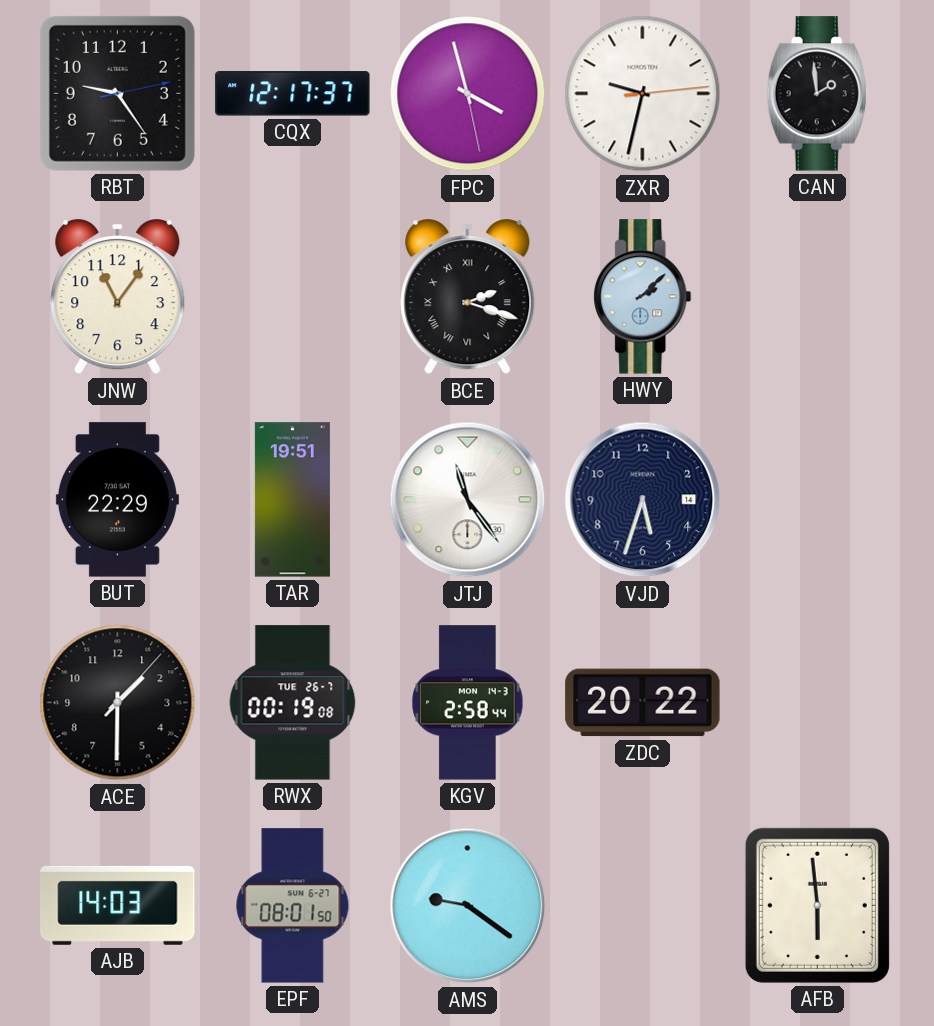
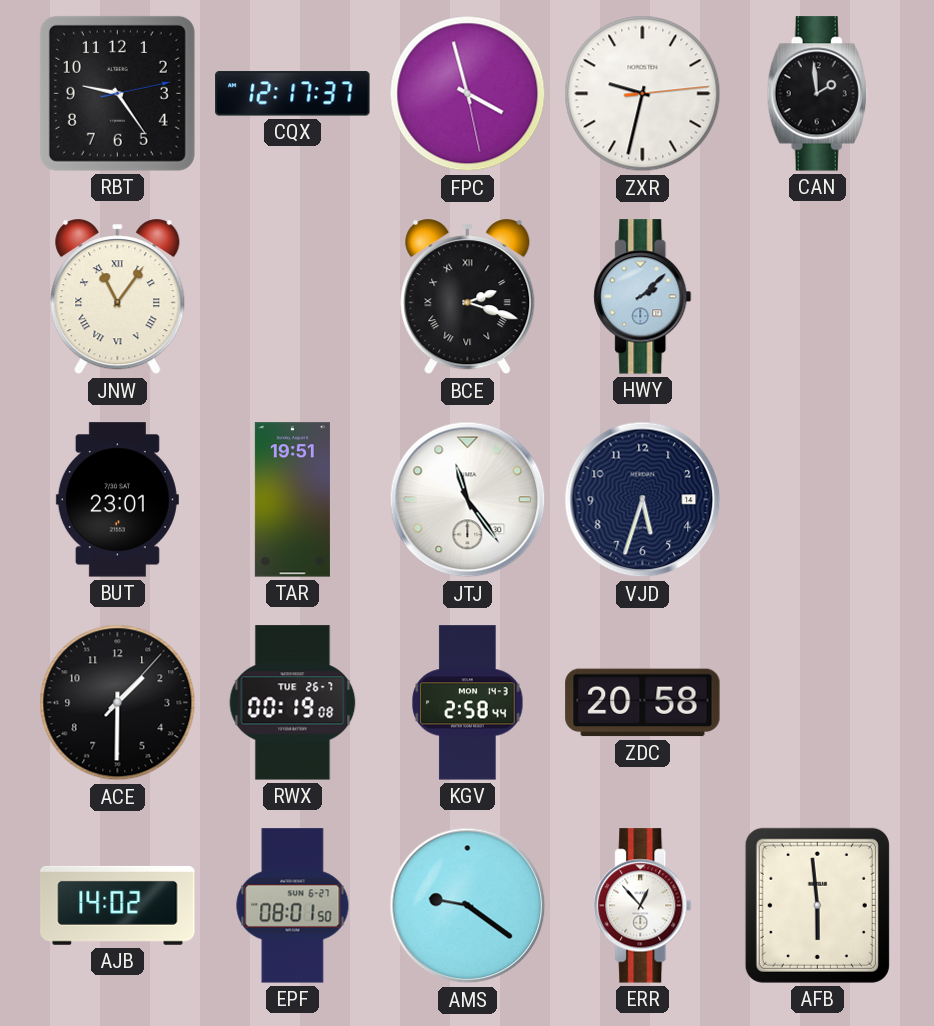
JNW numerals: Arabic -> Roman
BUT: 22:29 -> 23:01
ZDC: 20:22 -> 20:58
AJB: 14:03 -> 14:02
ERR: none -> 12:53
